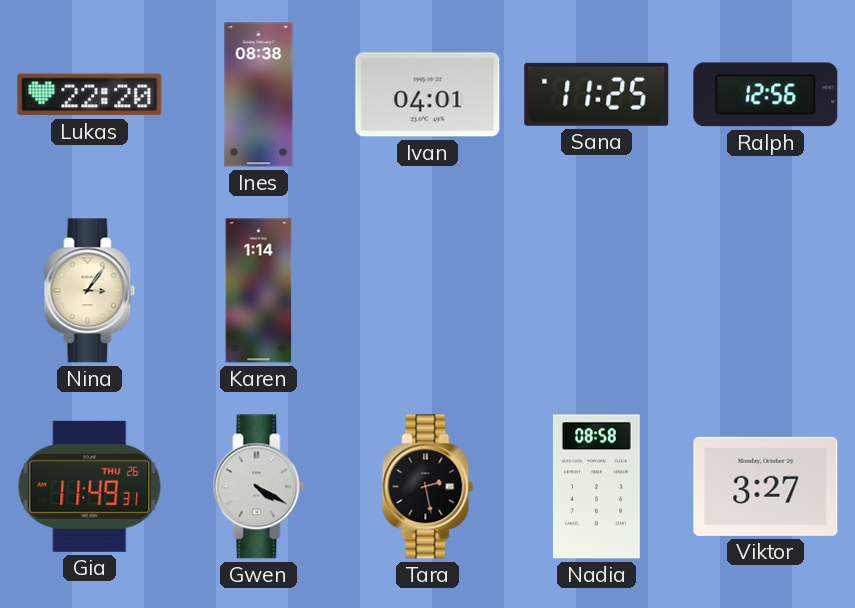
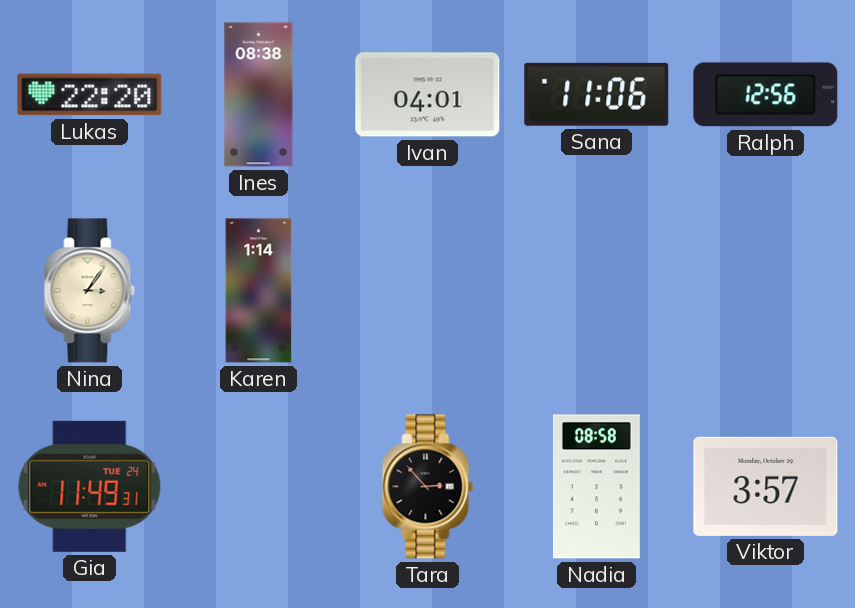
Sana: 11:25 -> 11:06
Gia date: THU 26 -> TUE 24
Gwen: 4:20 -> none
Tara: 2:28 -> 2:53
Viktor: 3:27 -> 3:57
